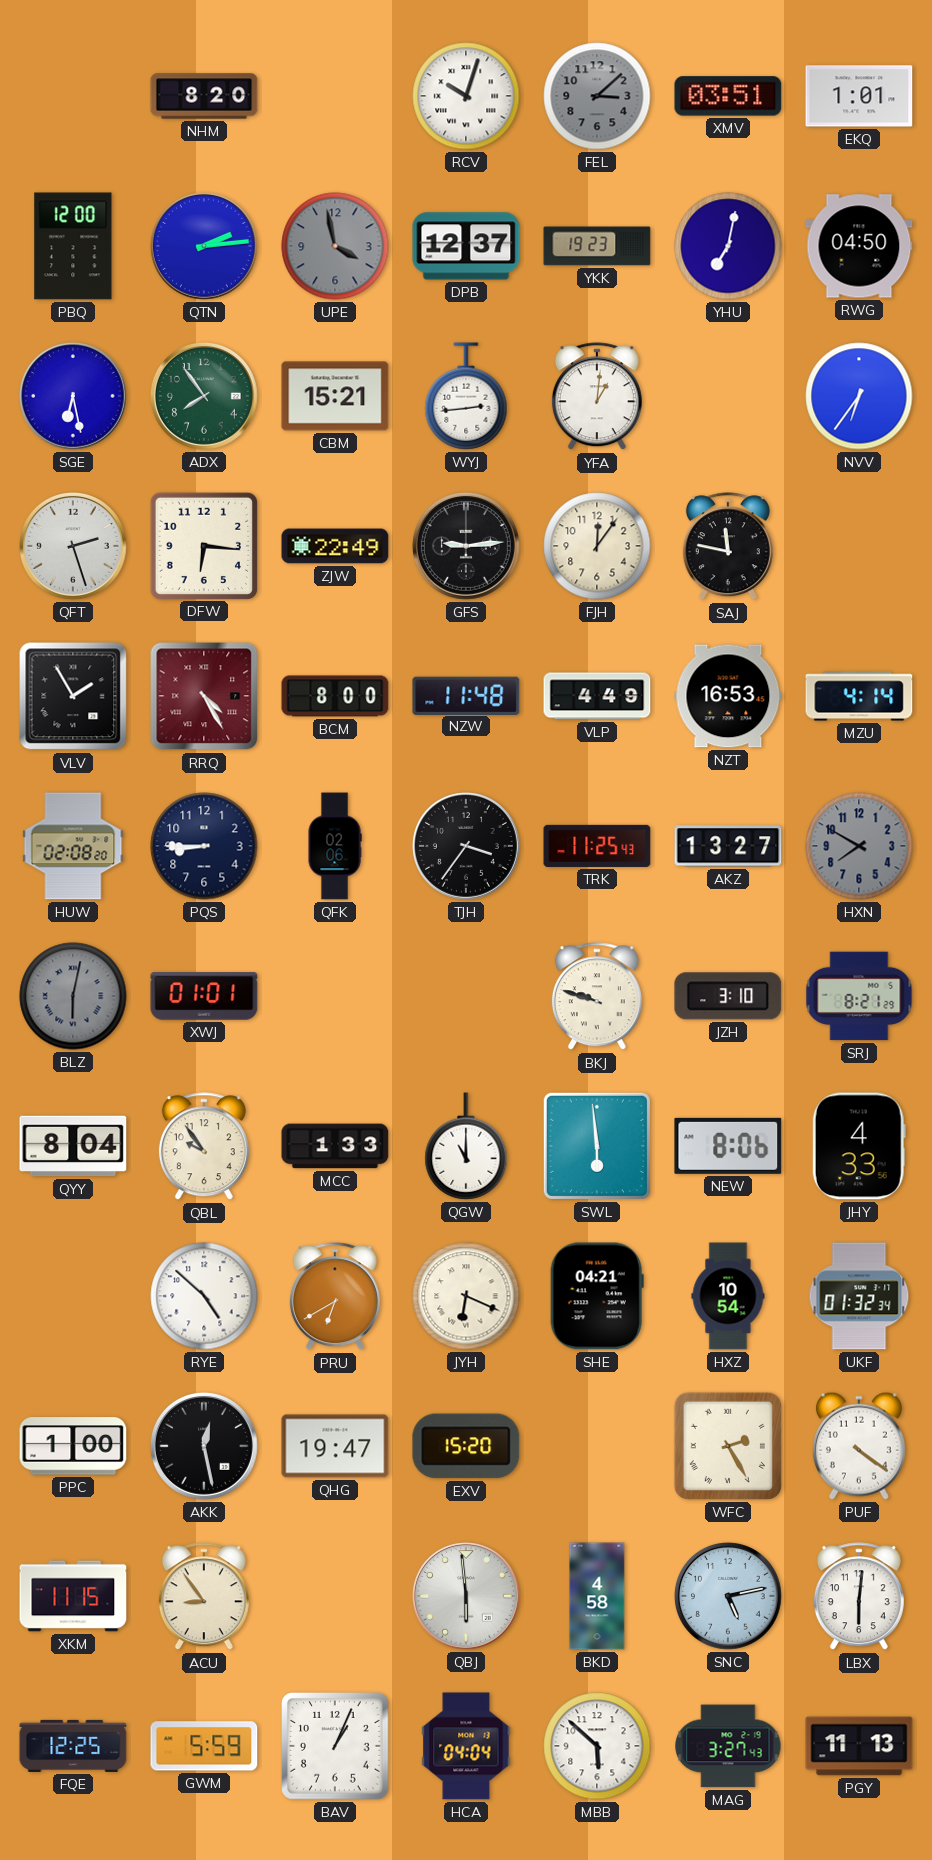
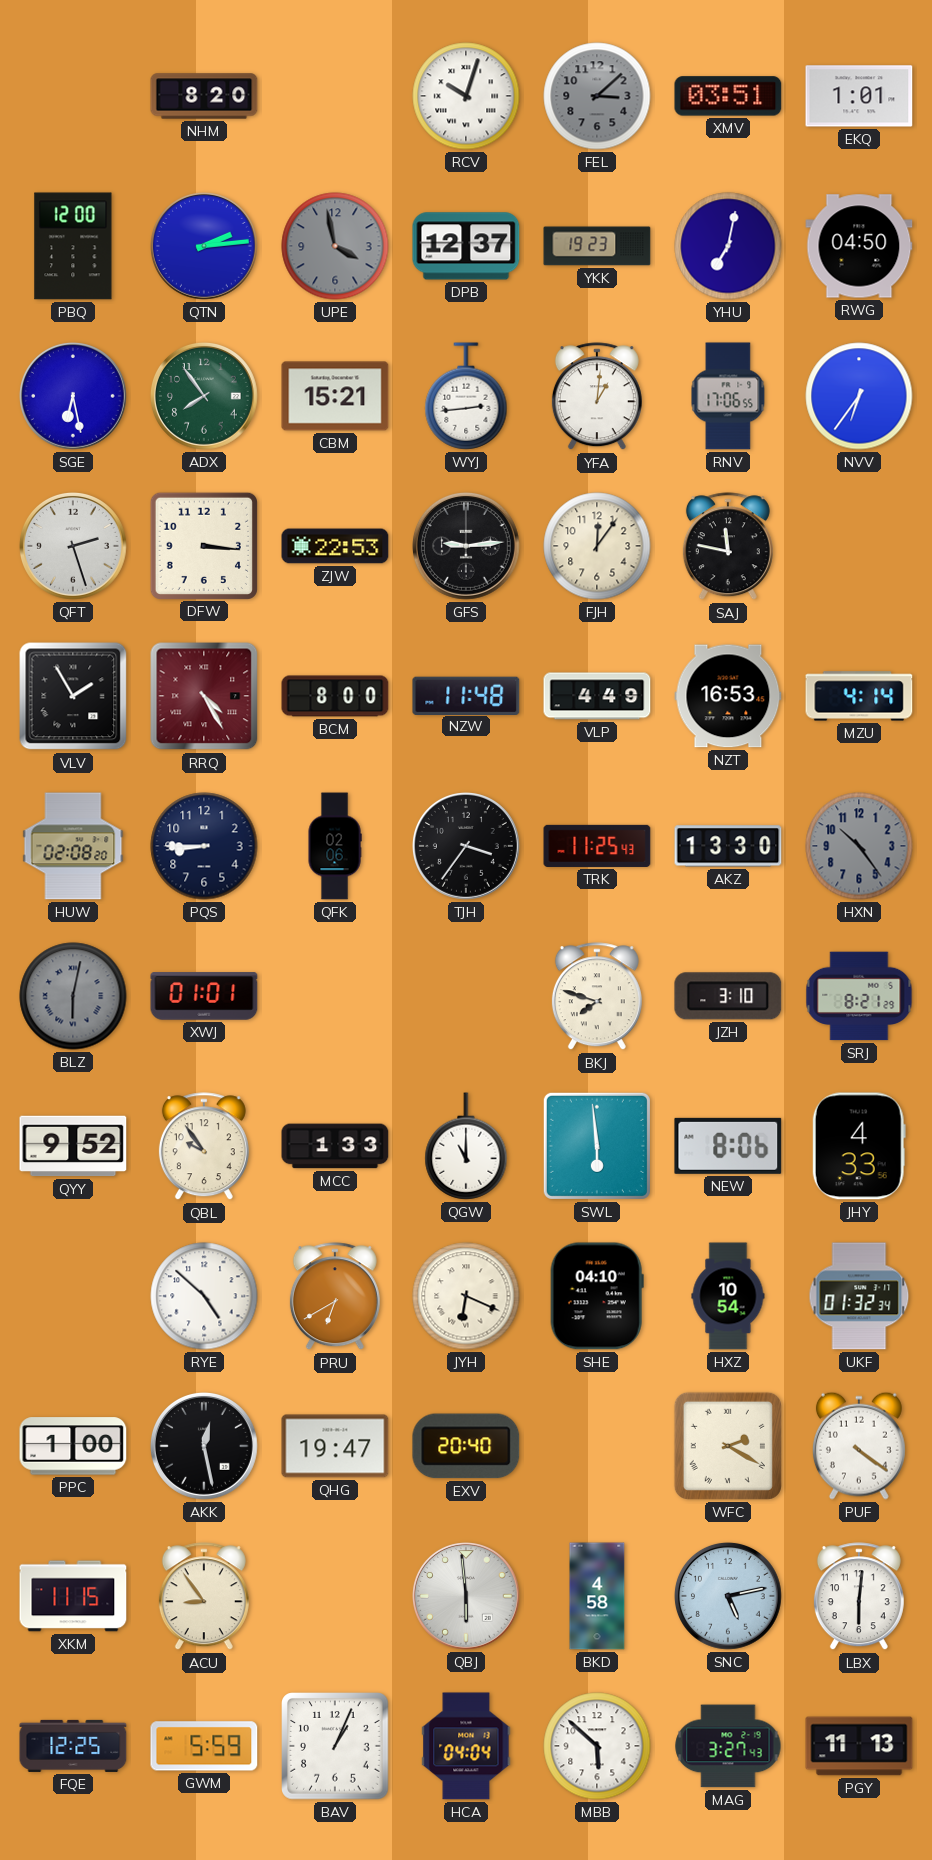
RNV: none -> 17:06
DFW: 6:16 -> 3:16
ZJW: 22:49 -> 22:53
AKZ: 13:27 -> 13:30
HXN: 7:50 -> 10:24
BKJ: 9:48 -> 7:48
QYY: 8:04 -> 9:52
SHE: 04:21 -> 04:10
EXV: 15:20 -> 20:40
WFC: 2:25 -> 2:20
